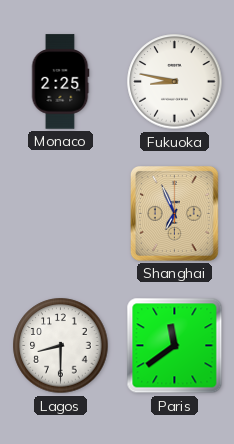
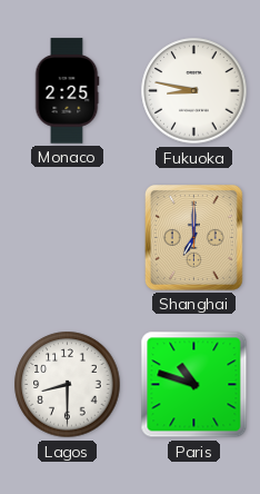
Shanghai: 6:56 -> 7:00
Paris: 11:39 -> 10:48
